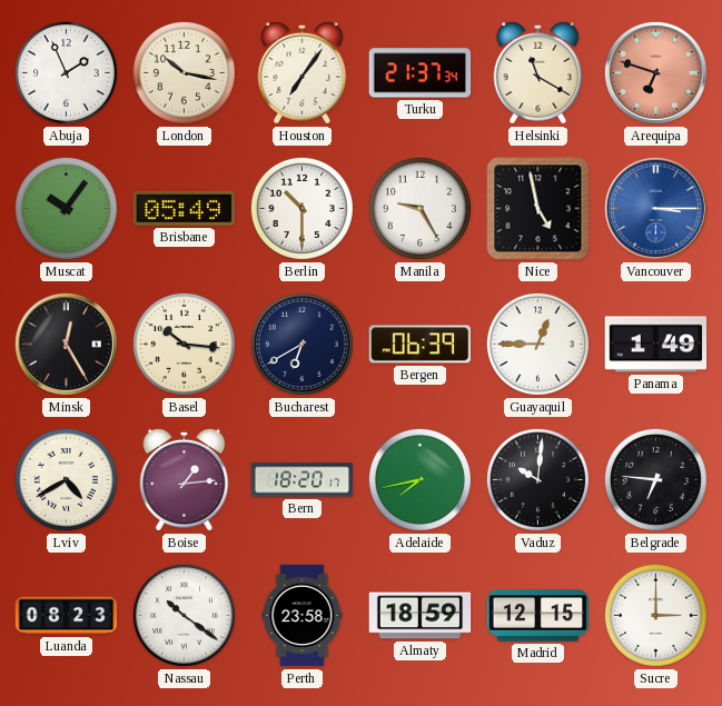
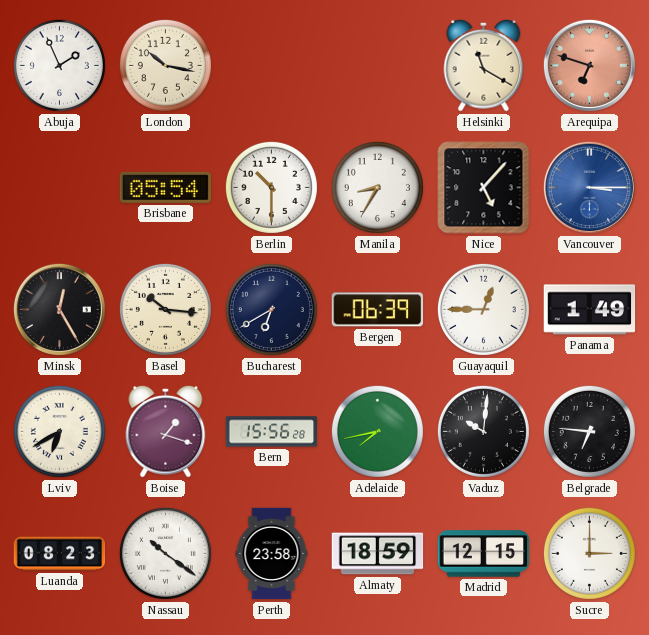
Houston: 7:06 -> none
Turku: 21:37 -> none
Muscat: 10:06 -> none
Brisbane: 05:49 -> 05:54
Manila: 9:25 -> 8:35
Nice: 4:58 -> 5:07
Lviv: 4:40 -> 6:40
Boise: 1:14 -> 1:18
Bern: 18:20 -> 15:56
